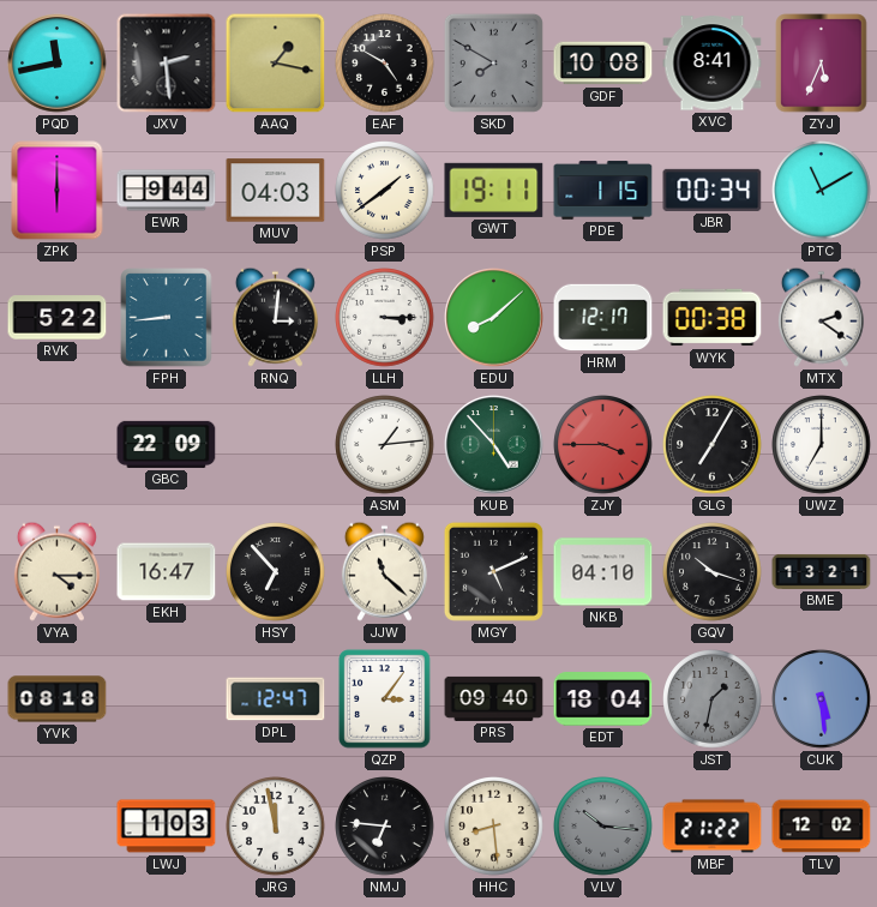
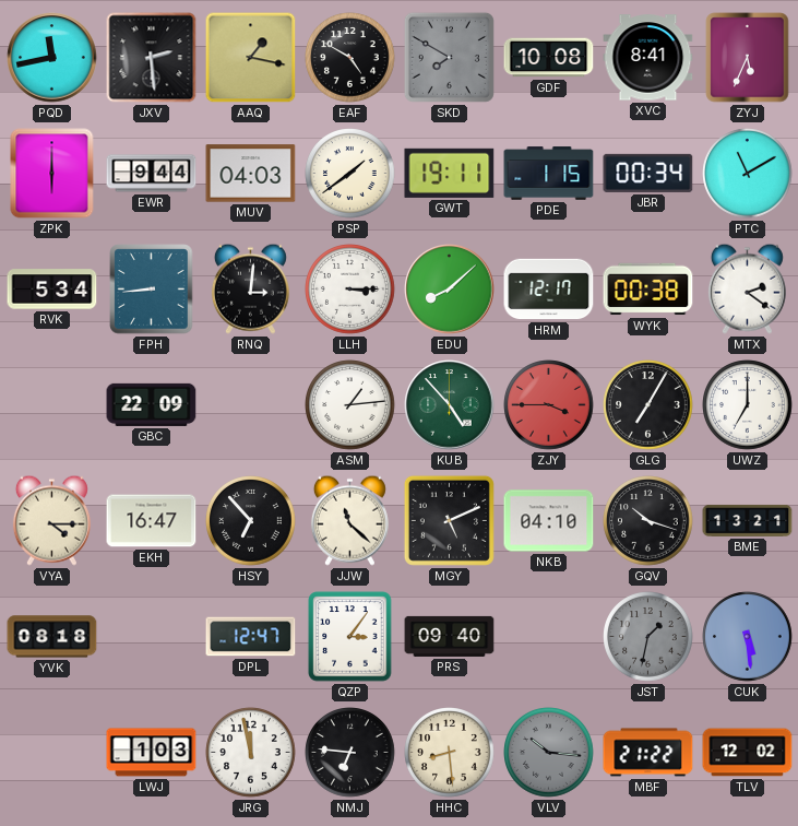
RVK: 5:22 -> 5:34
EDT: 18:04 -> none
